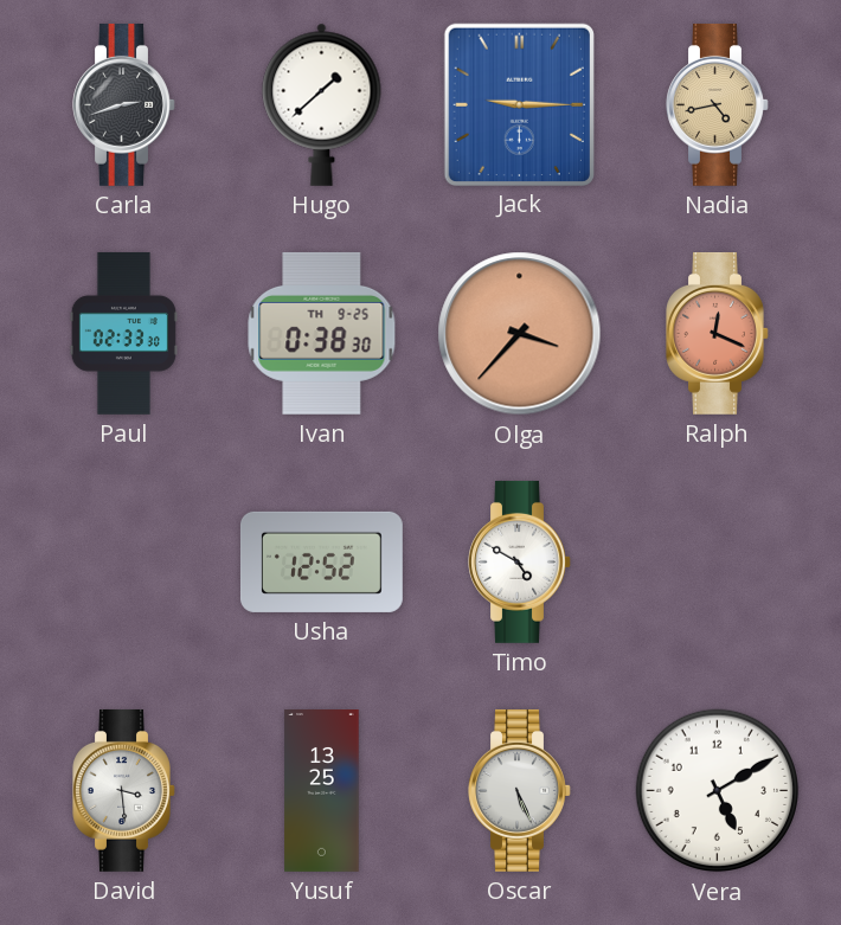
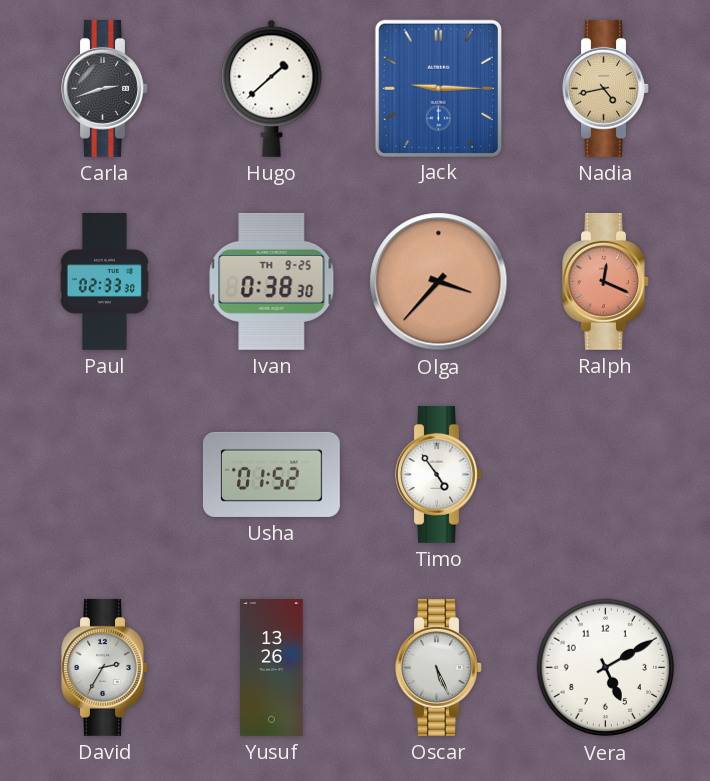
Usha: 12:52 -> 01:52
Timo: 4:50 -> 4:54
David: 3:29 -> 2:35
Yusuf: 13:25 -> 13:26
